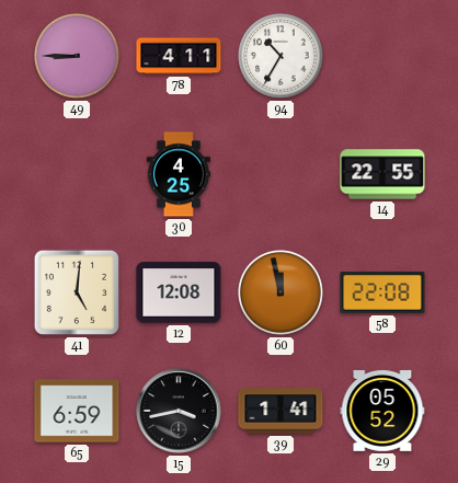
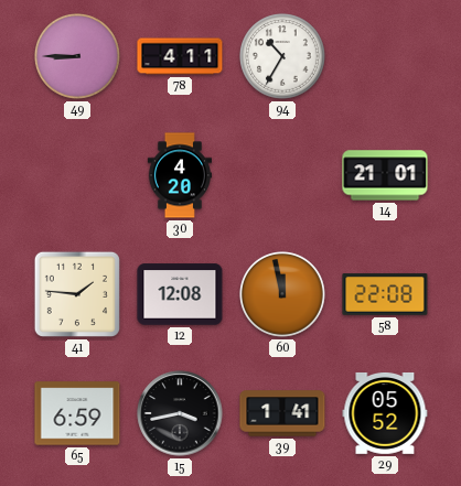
30: 4:25 -> 4:20
14: 22:55 -> 21:01
41: 5:01 -> 1:46
